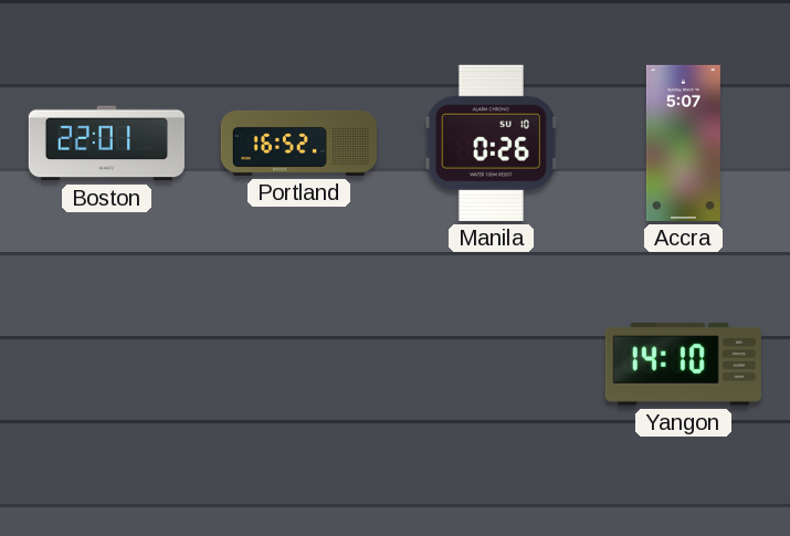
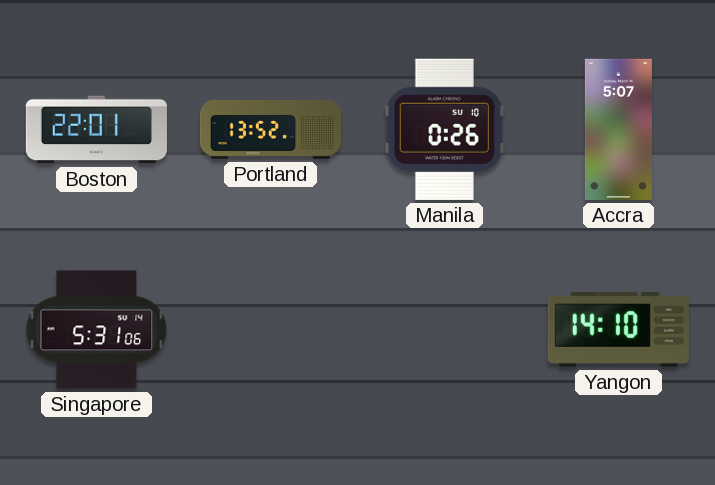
Portland: 16:52 -> 13:52
Singapore: none -> 5:31
